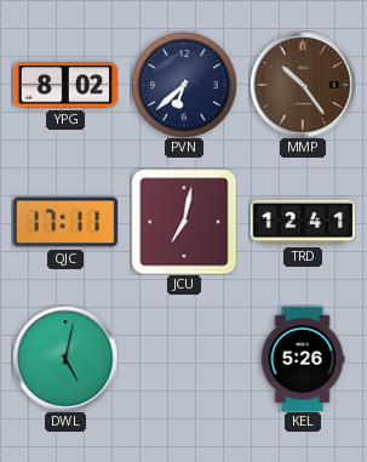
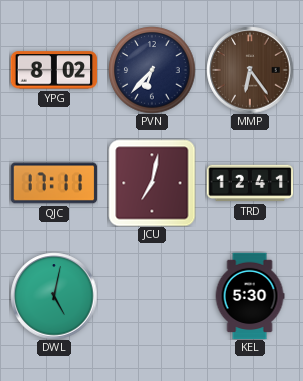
PVN: 6:38 -> 6:37
MMP: 10:24 -> 6:24
KEL: 5:26 -> 5:30
